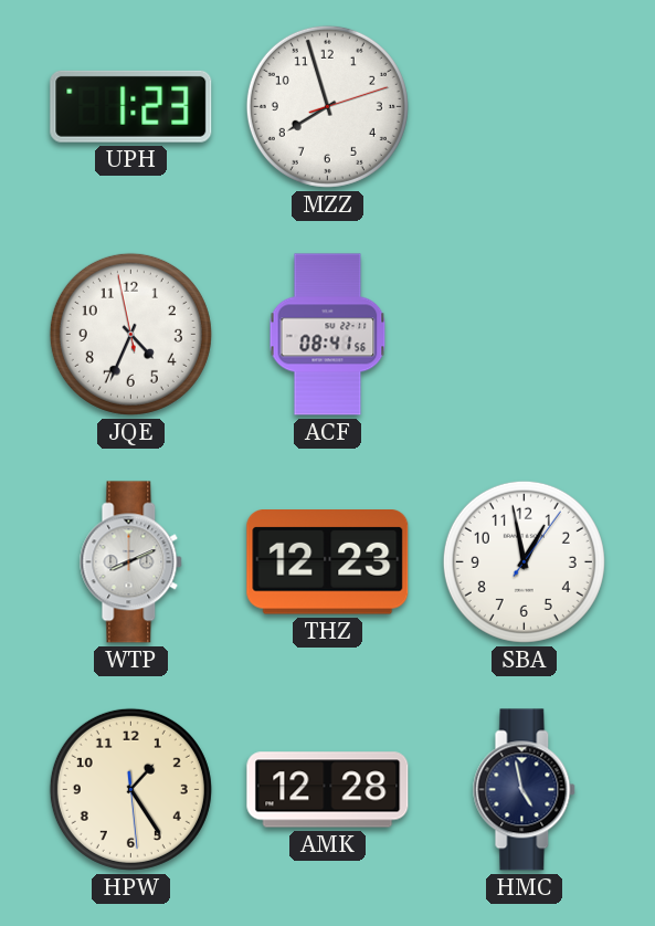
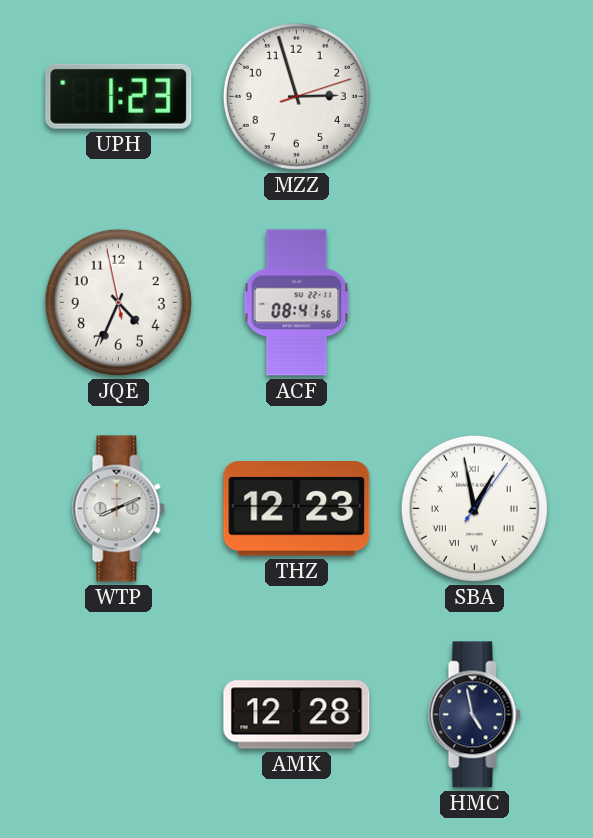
MZZ: 7:57 -> 2:57
SBA numerals: Arabic -> Roman
HPW: 1:24 -> none
